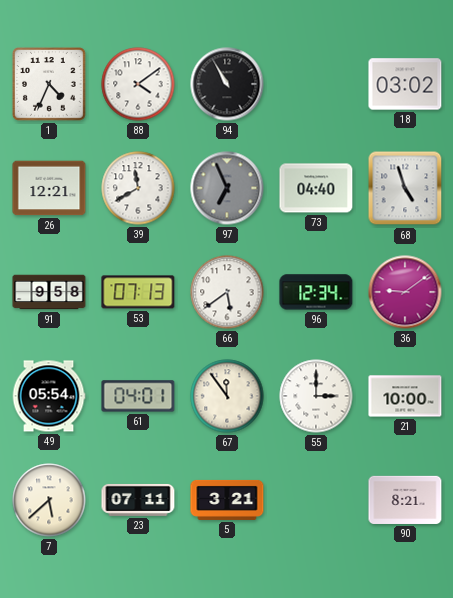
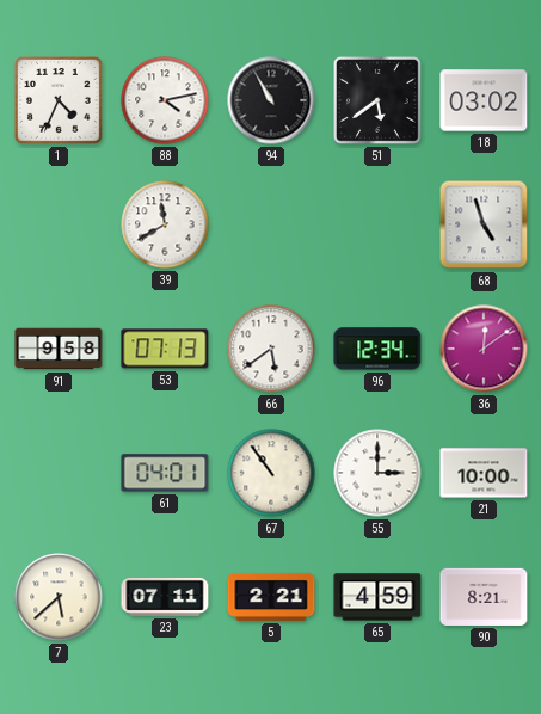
88: 4:09 -> 4:13
51: none -> 5:39
26: 12:21 -> none
97: 6:56 -> none
73: 04:40 -> none
36: 9:09 -> 12:09
49: 05:54 -> none
67: 11:54 -> 10:54
5: 3:21 -> 2:21
65: none -> 4:59
